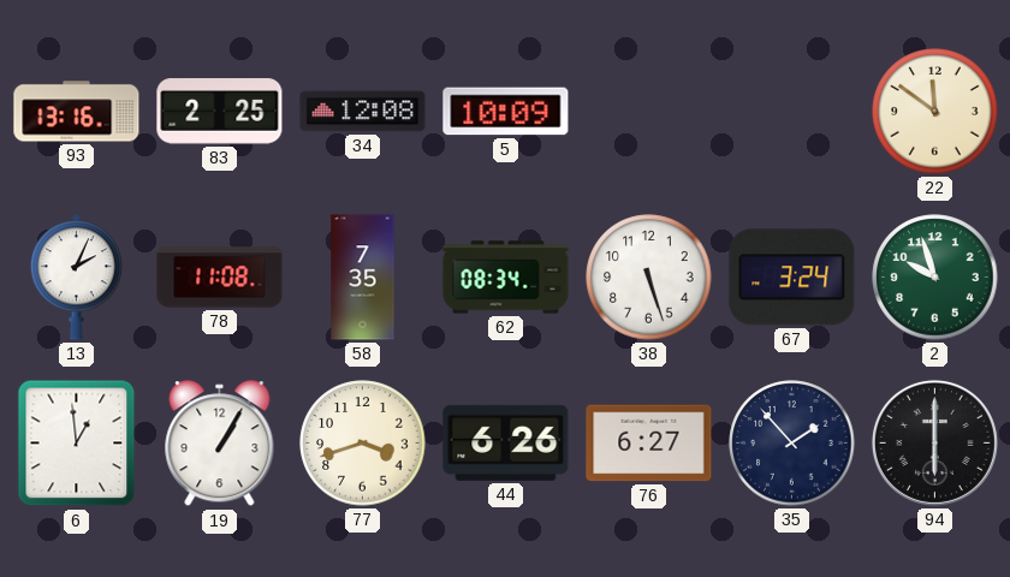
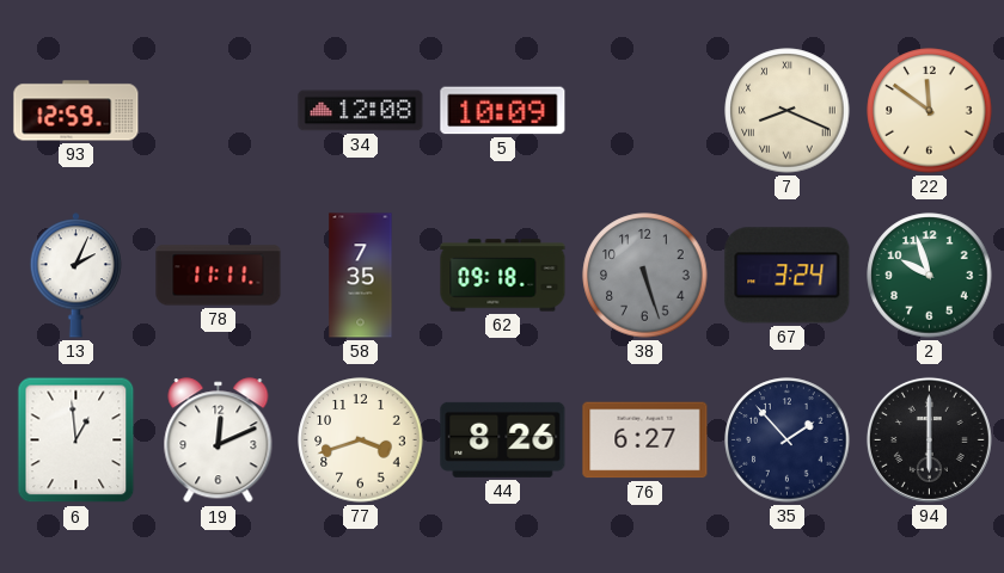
93: 13:16 -> 12:59
83: 2:25 -> none
7: none -> 8:19
78: 11:08 -> 11:11
62: 08:34 -> 09:18
38 dial: white -> grey
19: 1:05 -> 12:11
44: 6:26 -> 8:26
